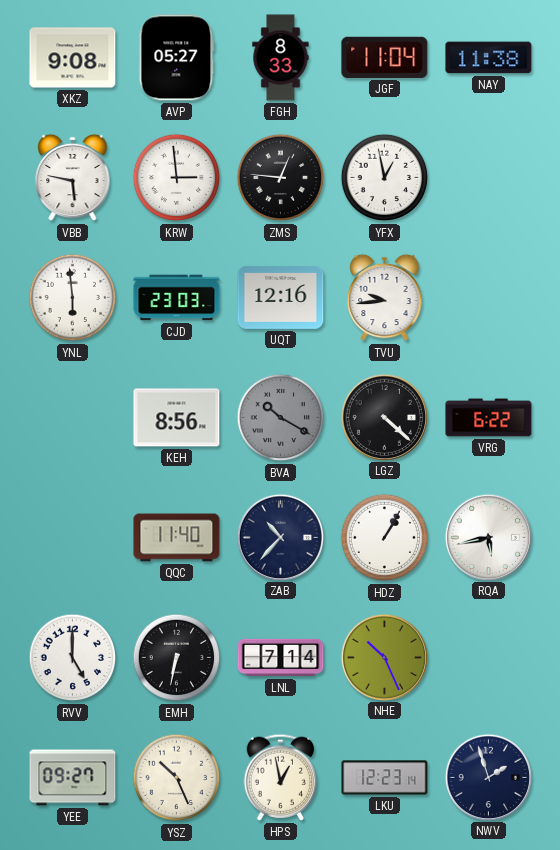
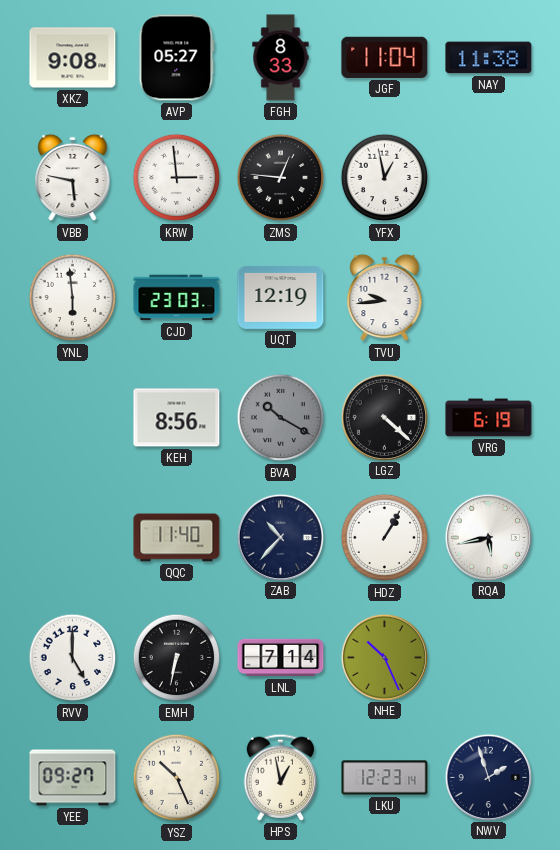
UQT: 12:16 -> 12:19
VRG: 6:22 -> 6:19
